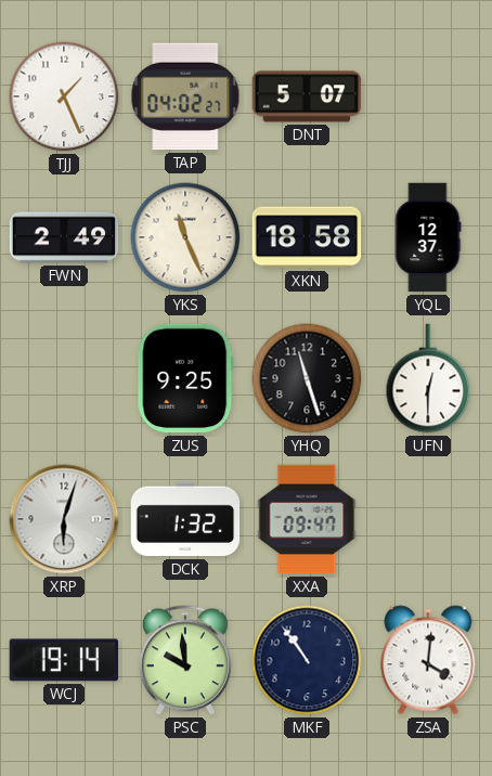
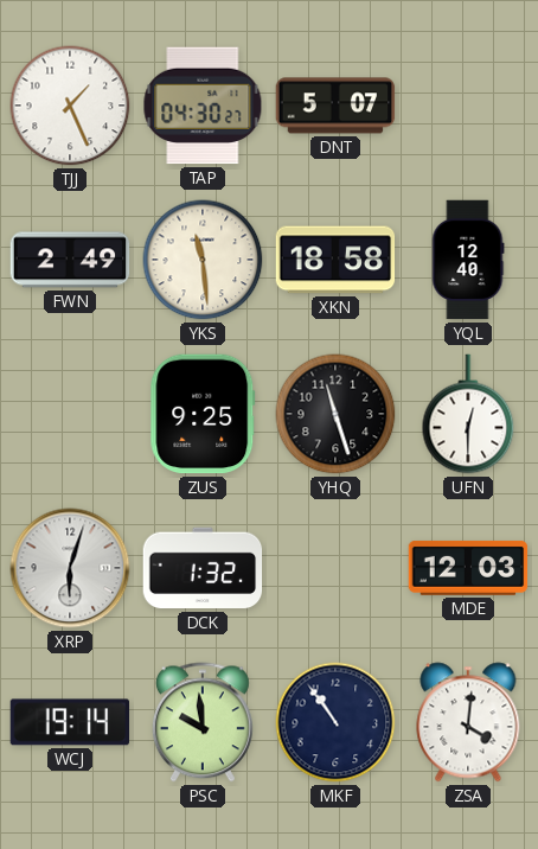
TAP: 04:02 -> 04:30
YKS: 11:26 -> 11:29
YQL: 12:37 -> 12:40
XXA: 09:47 -> none
MDE: none -> 12:03
